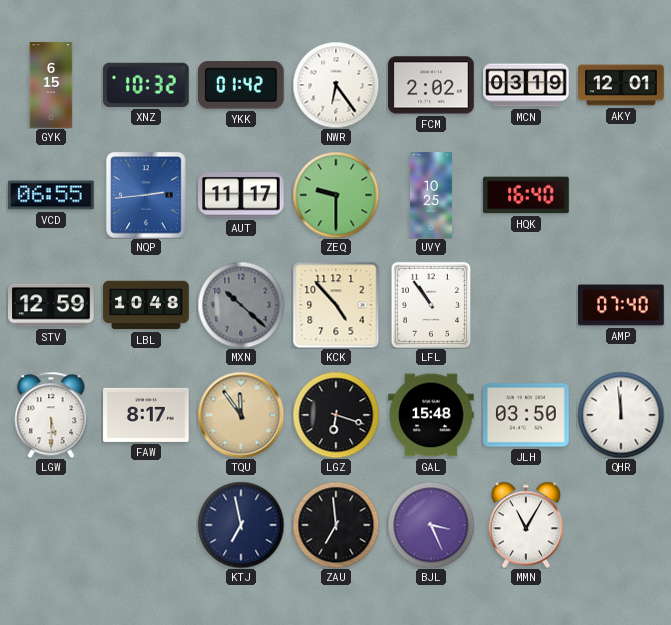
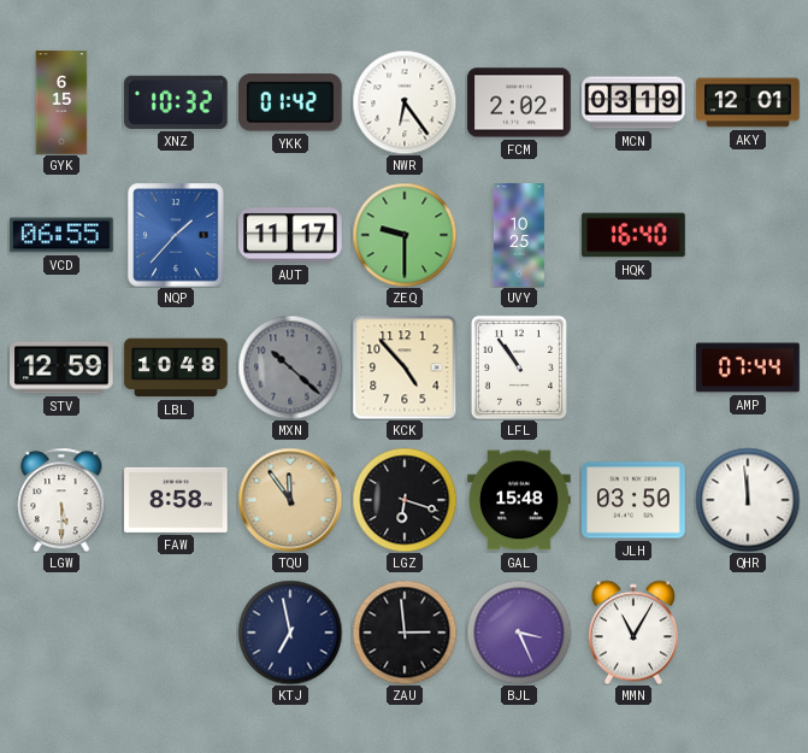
NQP: 2:44 -> 1:37
AMP: 07:40 -> 07:44
FAW: 8:17 -> 8:58
ZAU: 6:59 -> 2:59
